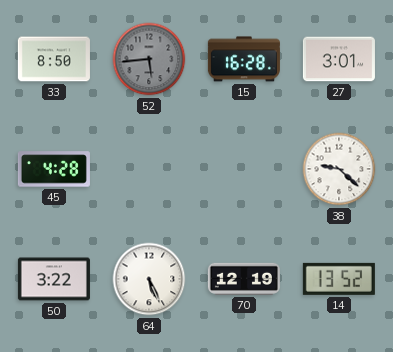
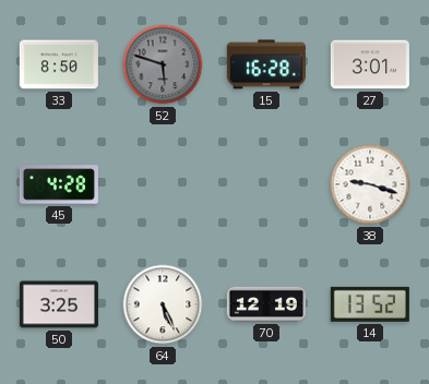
52: 5:44 -> 5:48
38: 9:22 -> 9:18
50: 3:22 -> 3:25
